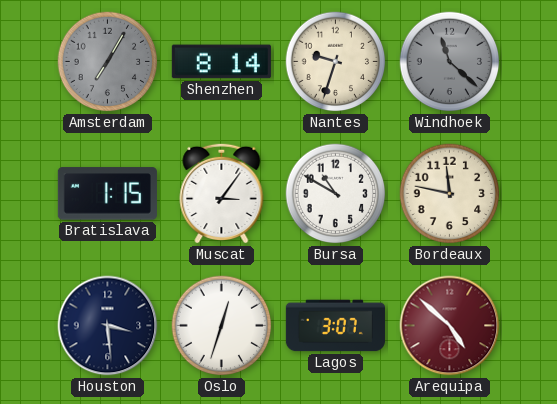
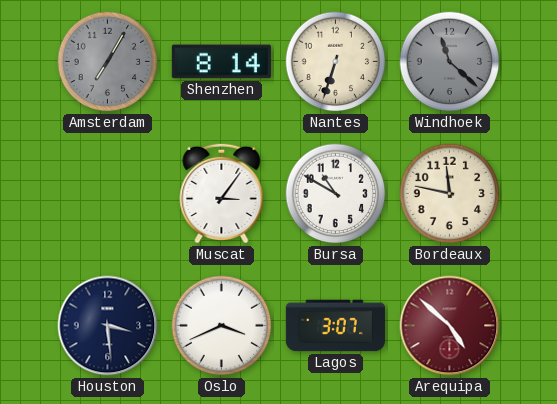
Nantes: 9:33 -> 6:33
Bratislava: 1:15 -> none
Oslo: 12:33 -> 3:41
